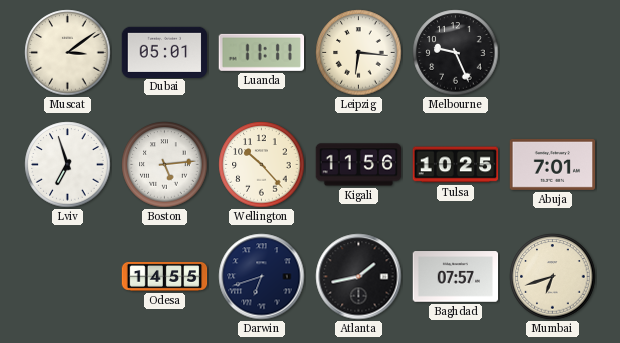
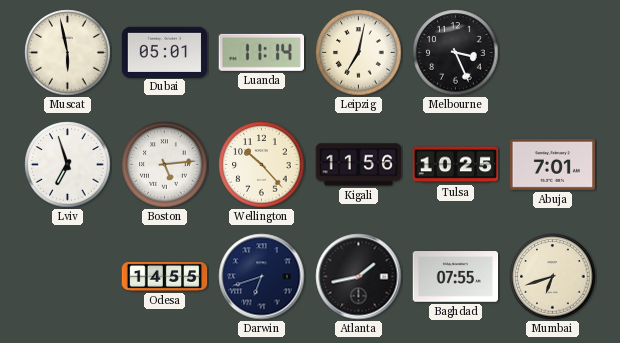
Muscat: 3:09 -> 5:58
Luanda: 11:11 -> 11:14
Leipzig: 6:16 -> 7:02
Melbourne: 9:26 -> 3:26
Baghdad: 07:57 -> 07:55
